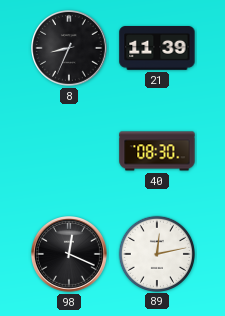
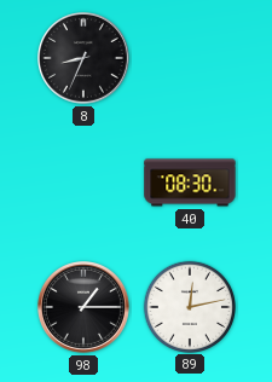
21: 11:39 -> none
98: 12:19 -> 1:15
